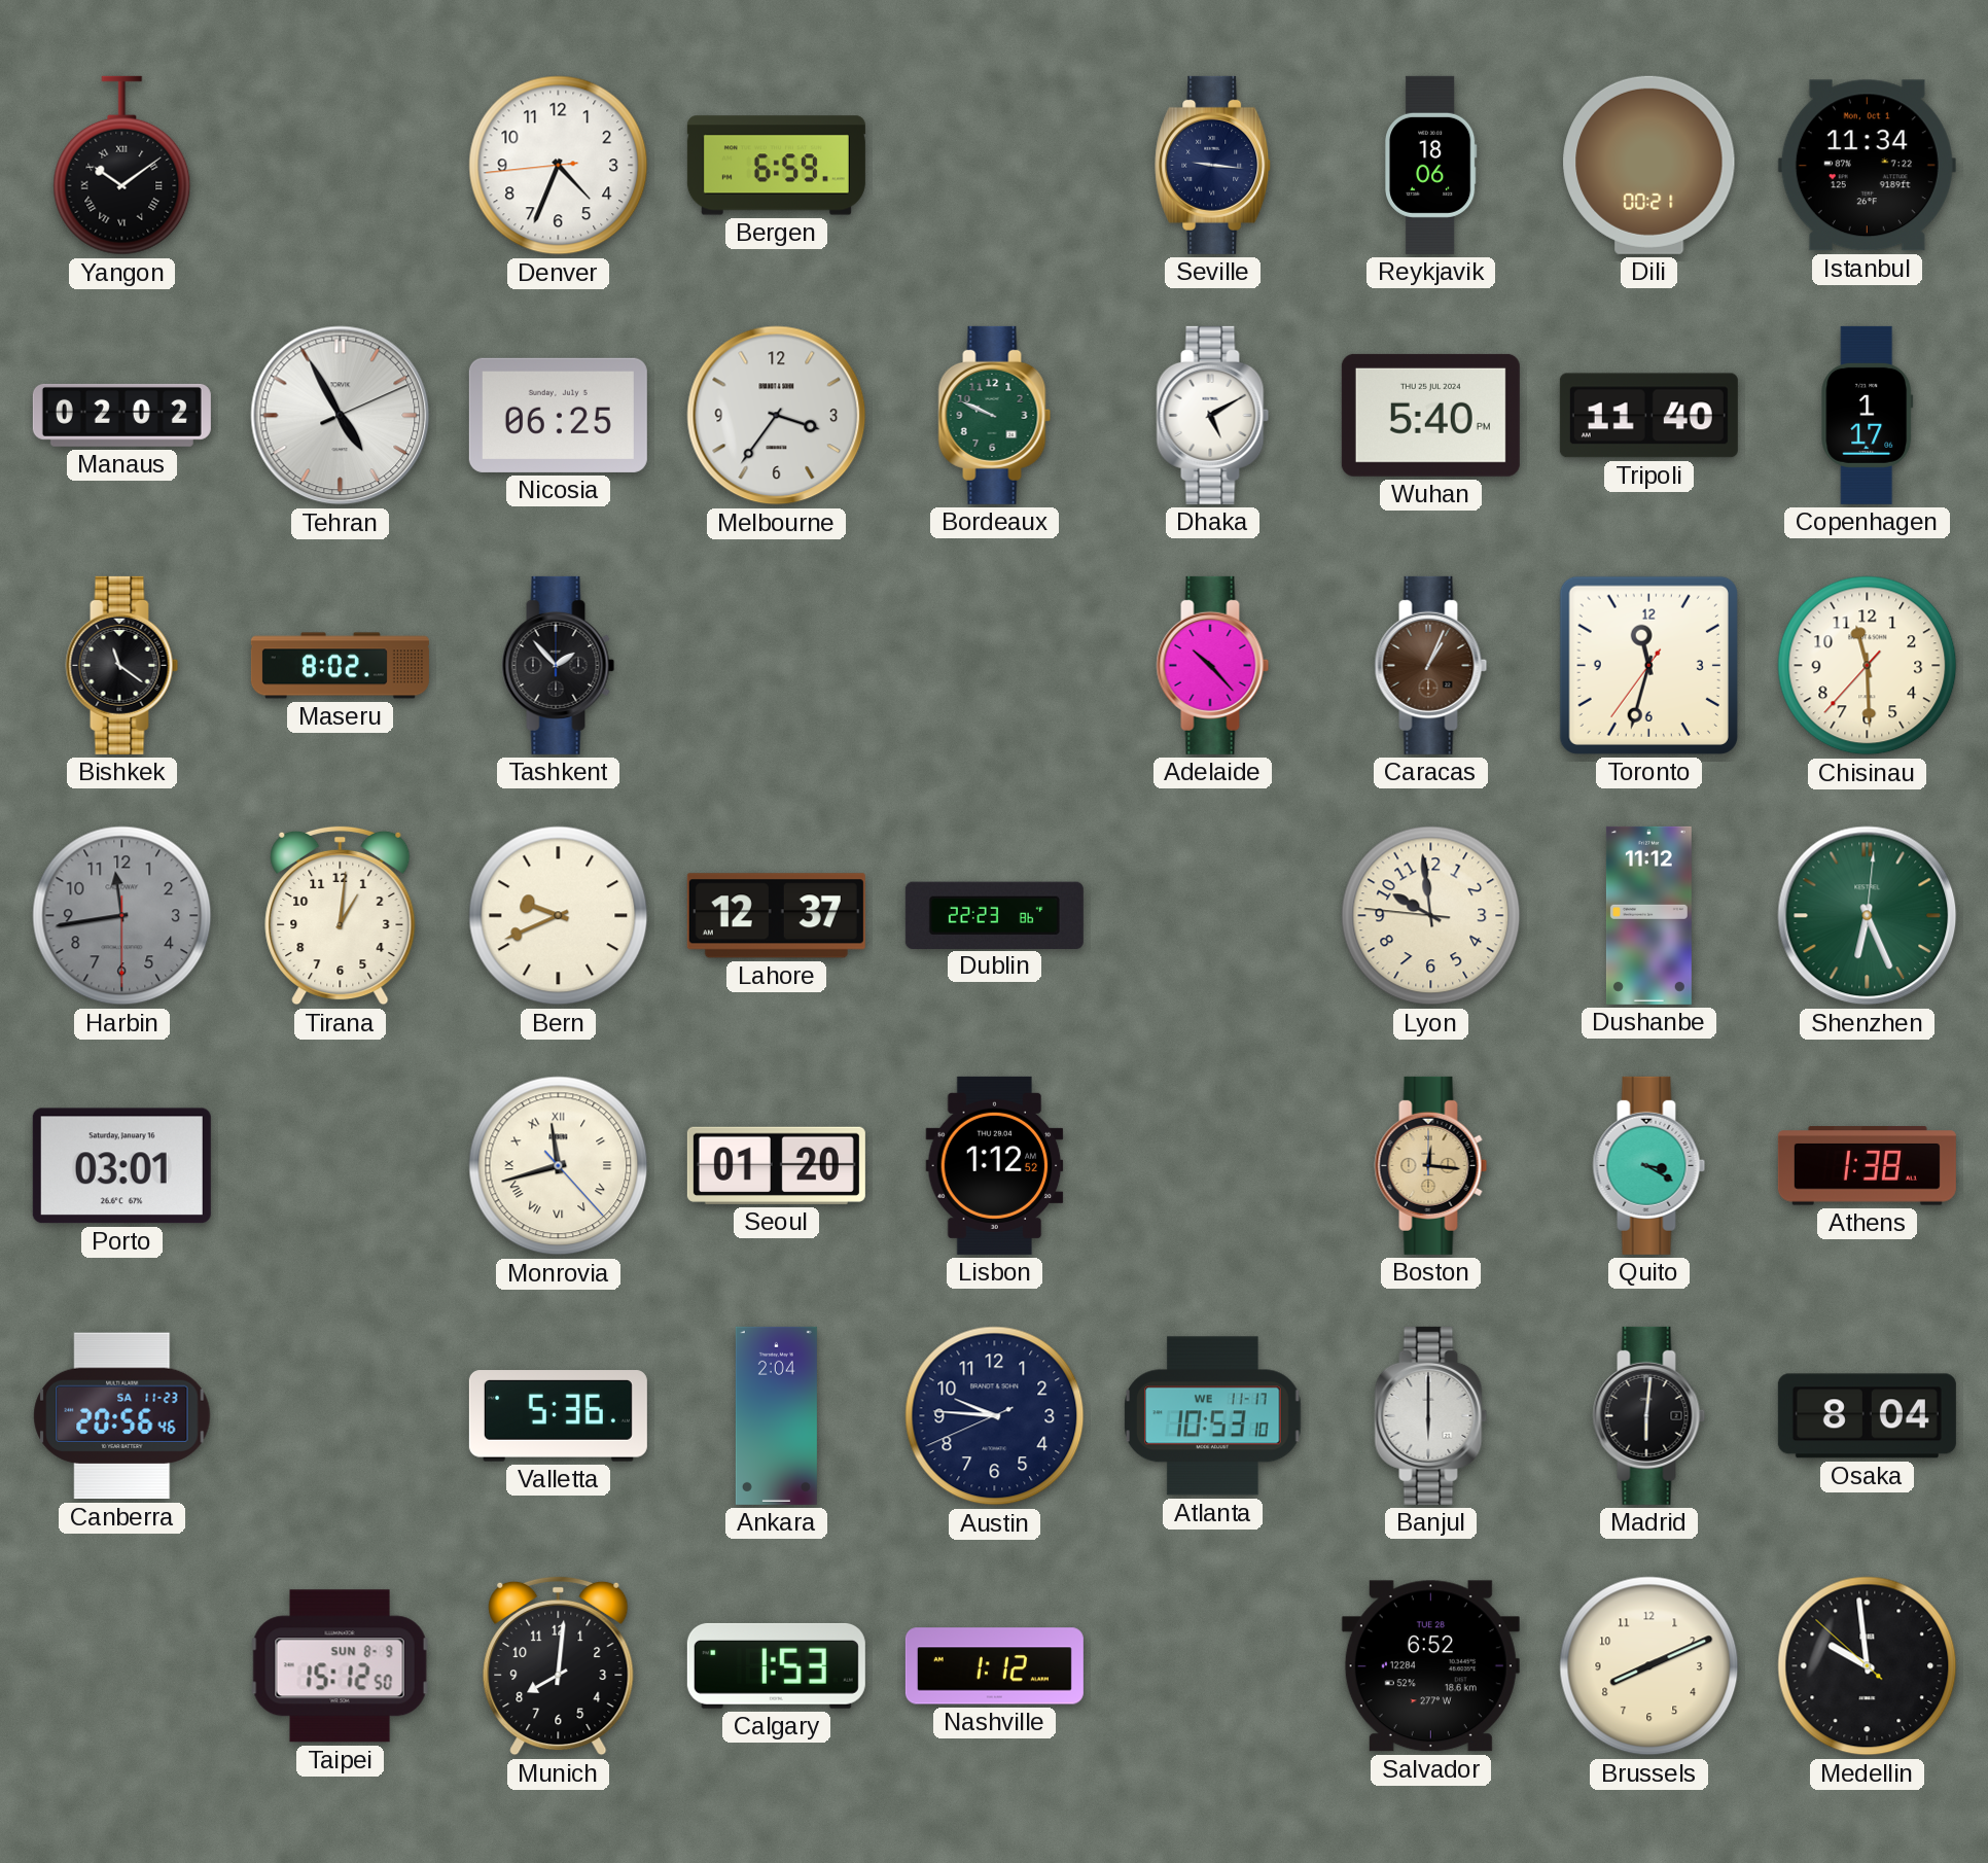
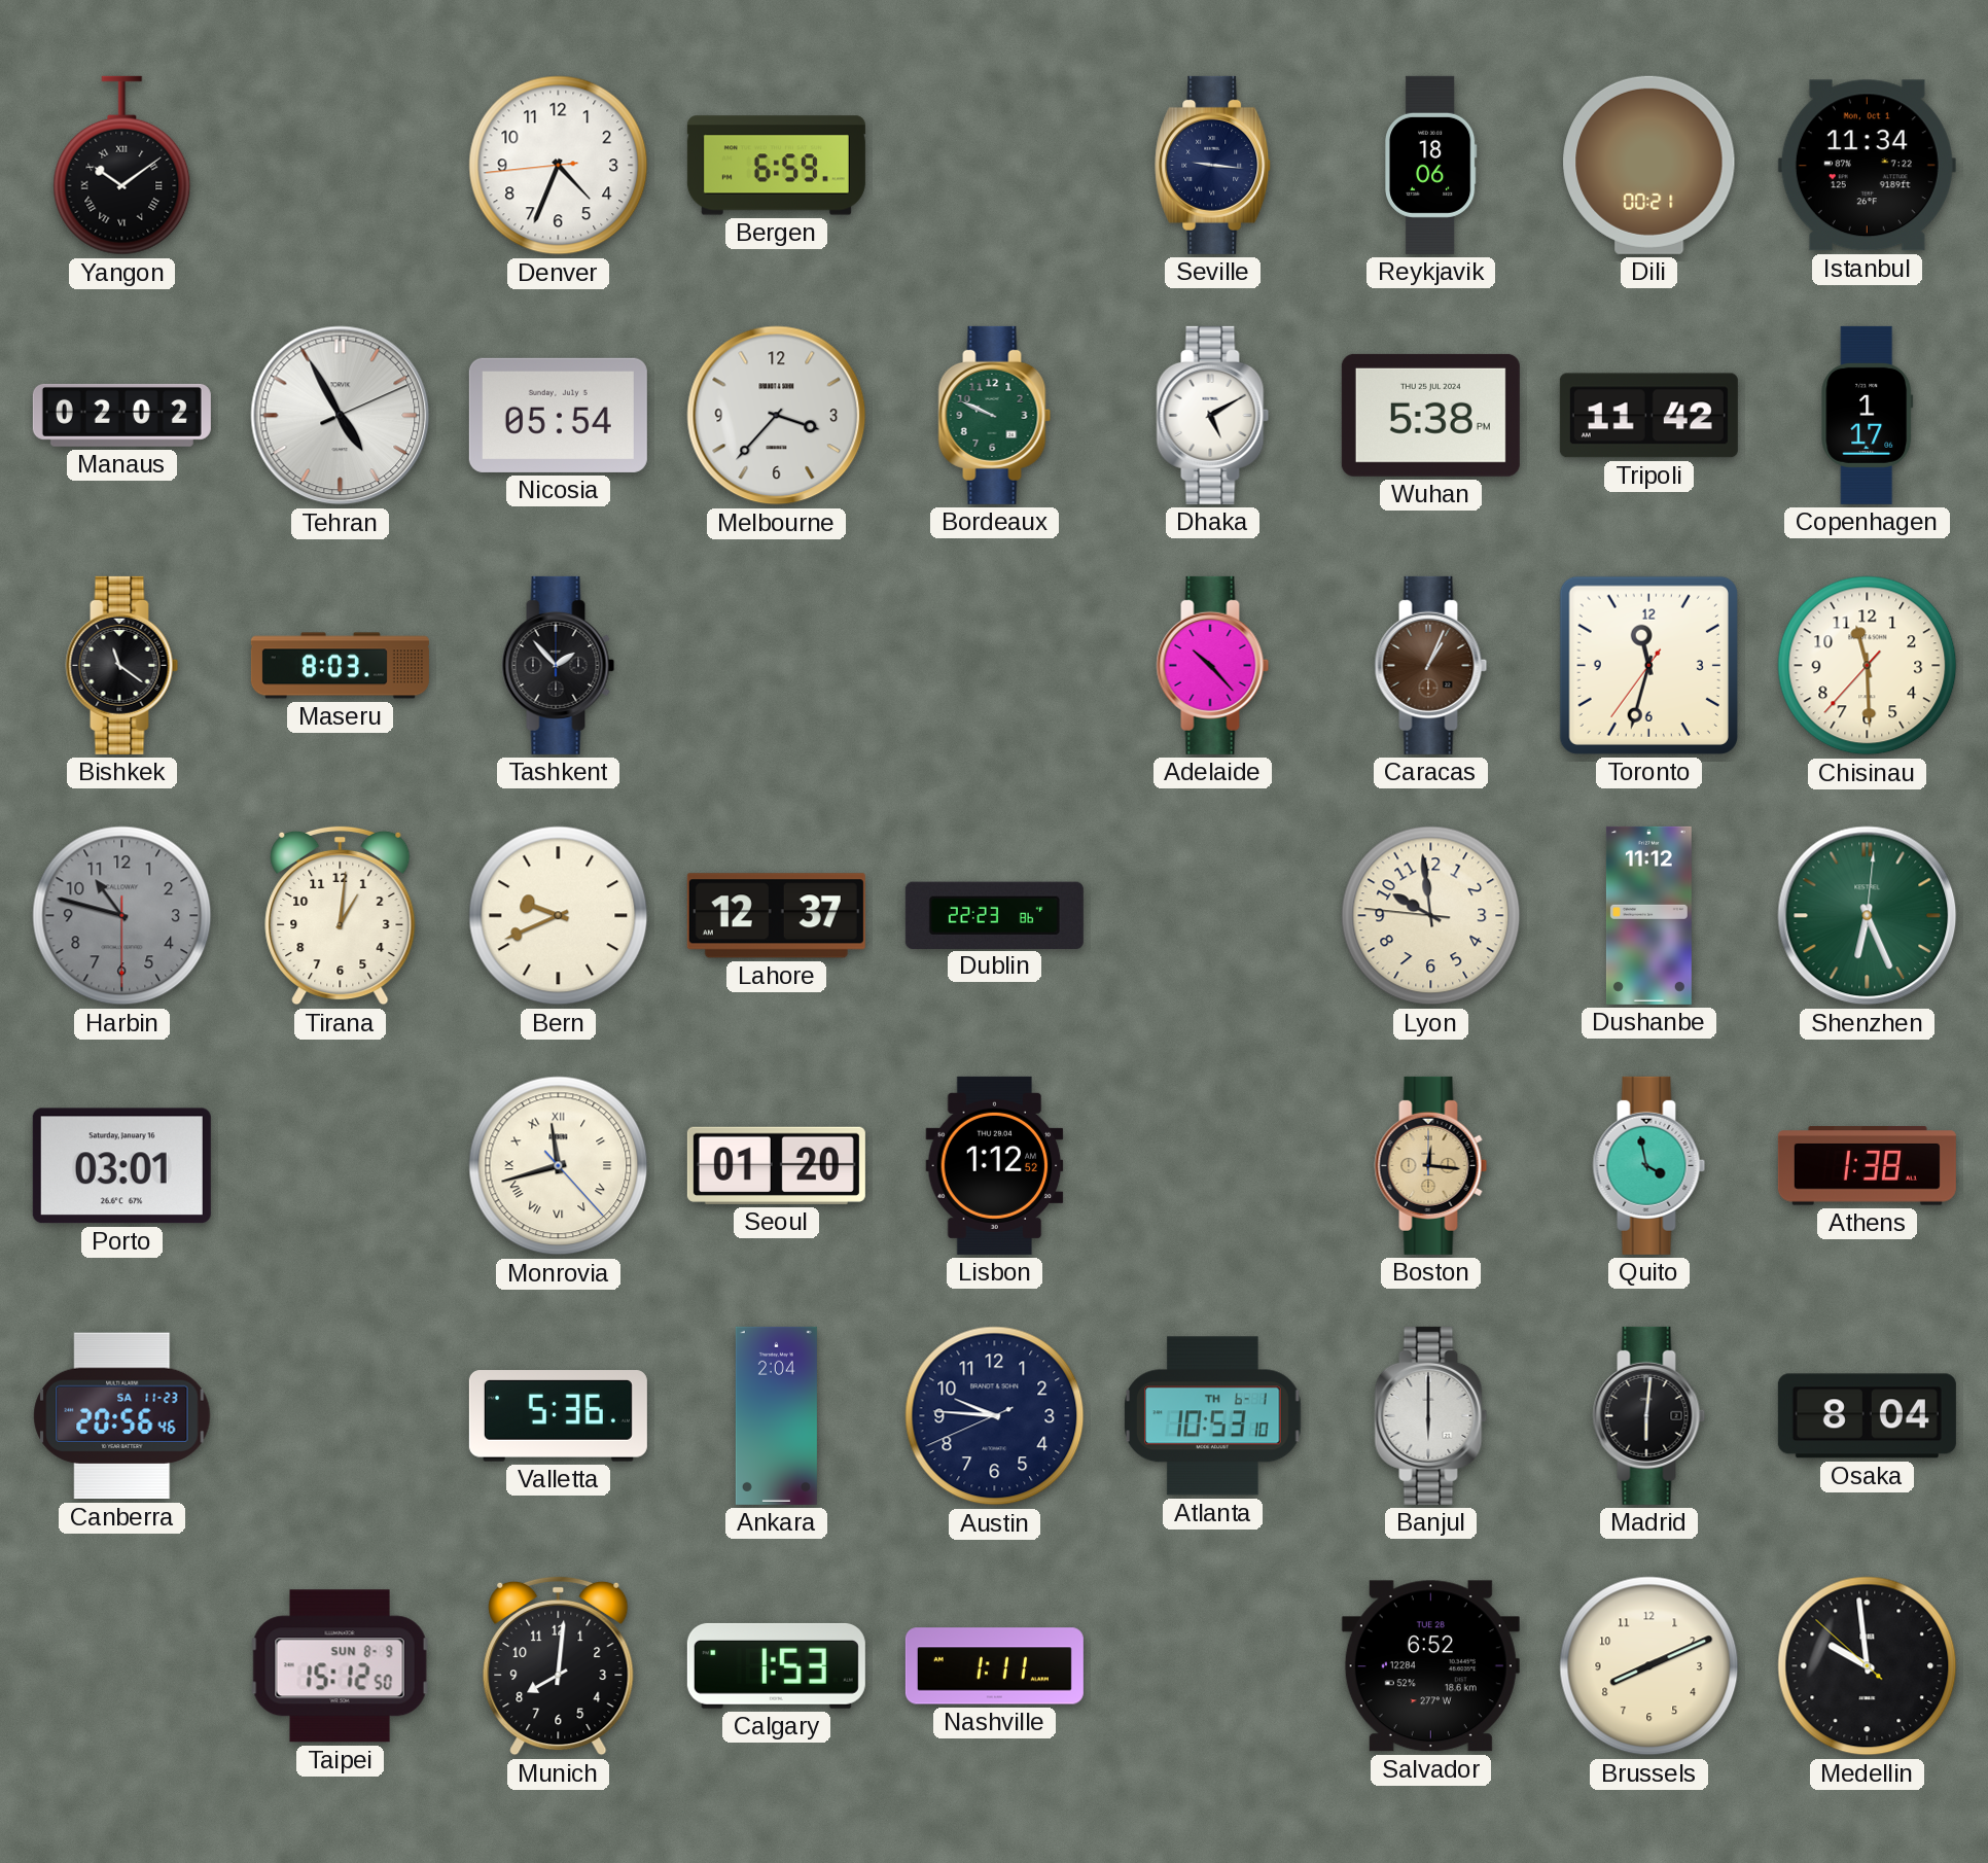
Nicosia: 06:25 -> 05:54
Melbourne: 3:36 -> 3:37
Wuhan: 5:40 -> 5:38
Tripoli: 11:40 -> 11:42
Maseru: 8:02 -> 8:03
Harbin: 11:43 -> 10:47
Quito: 3:20 -> 3:58
Atlanta date: WE 11-17 -> TH 6-1
Nashville: 1:12 -> 1:11
